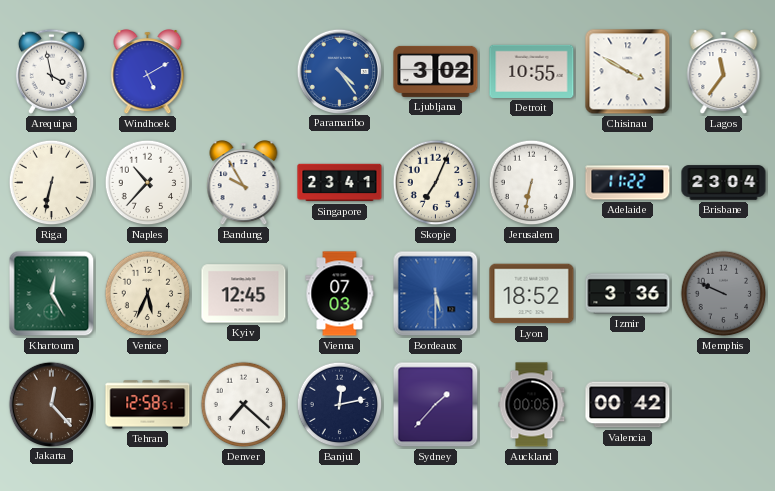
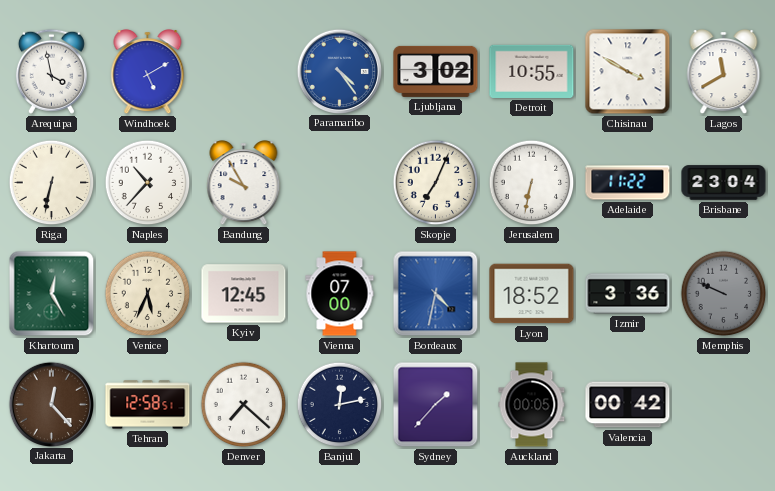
Lagos: 11:36 -> 11:40
Singapore: 23:41 -> none
Vienna: 07:03 -> 07:00
Bordeaux: 5:30 -> 4:32
